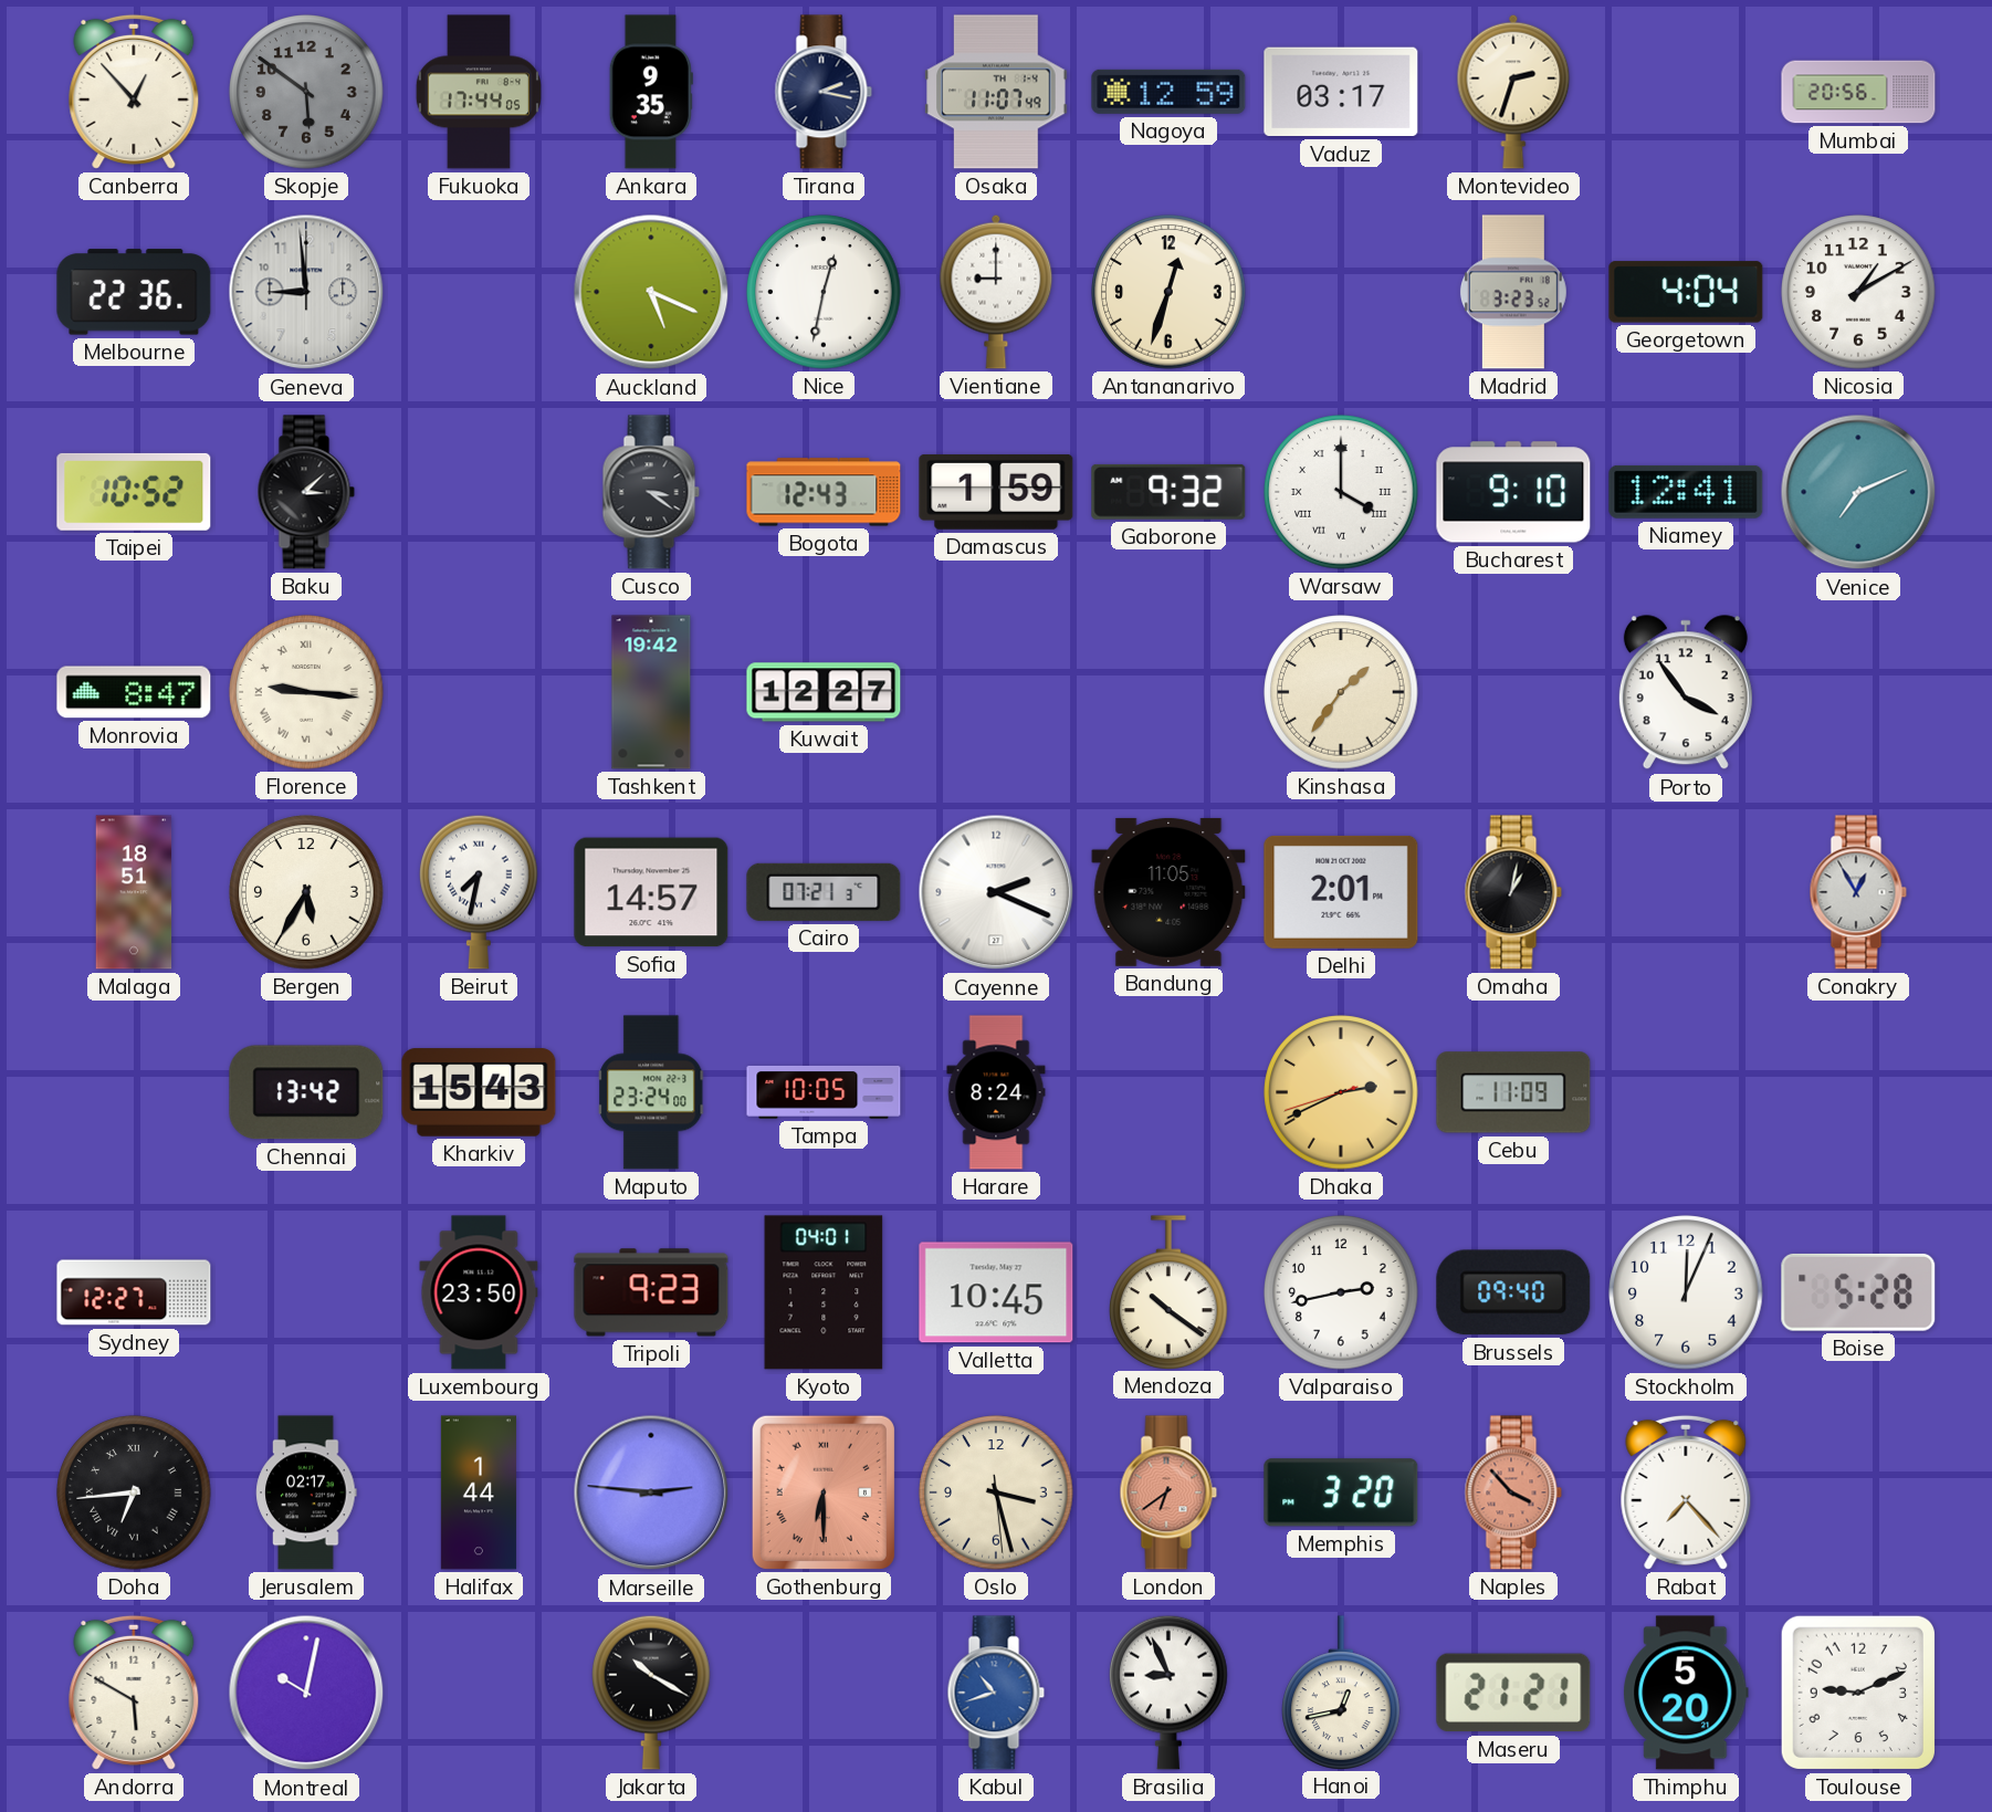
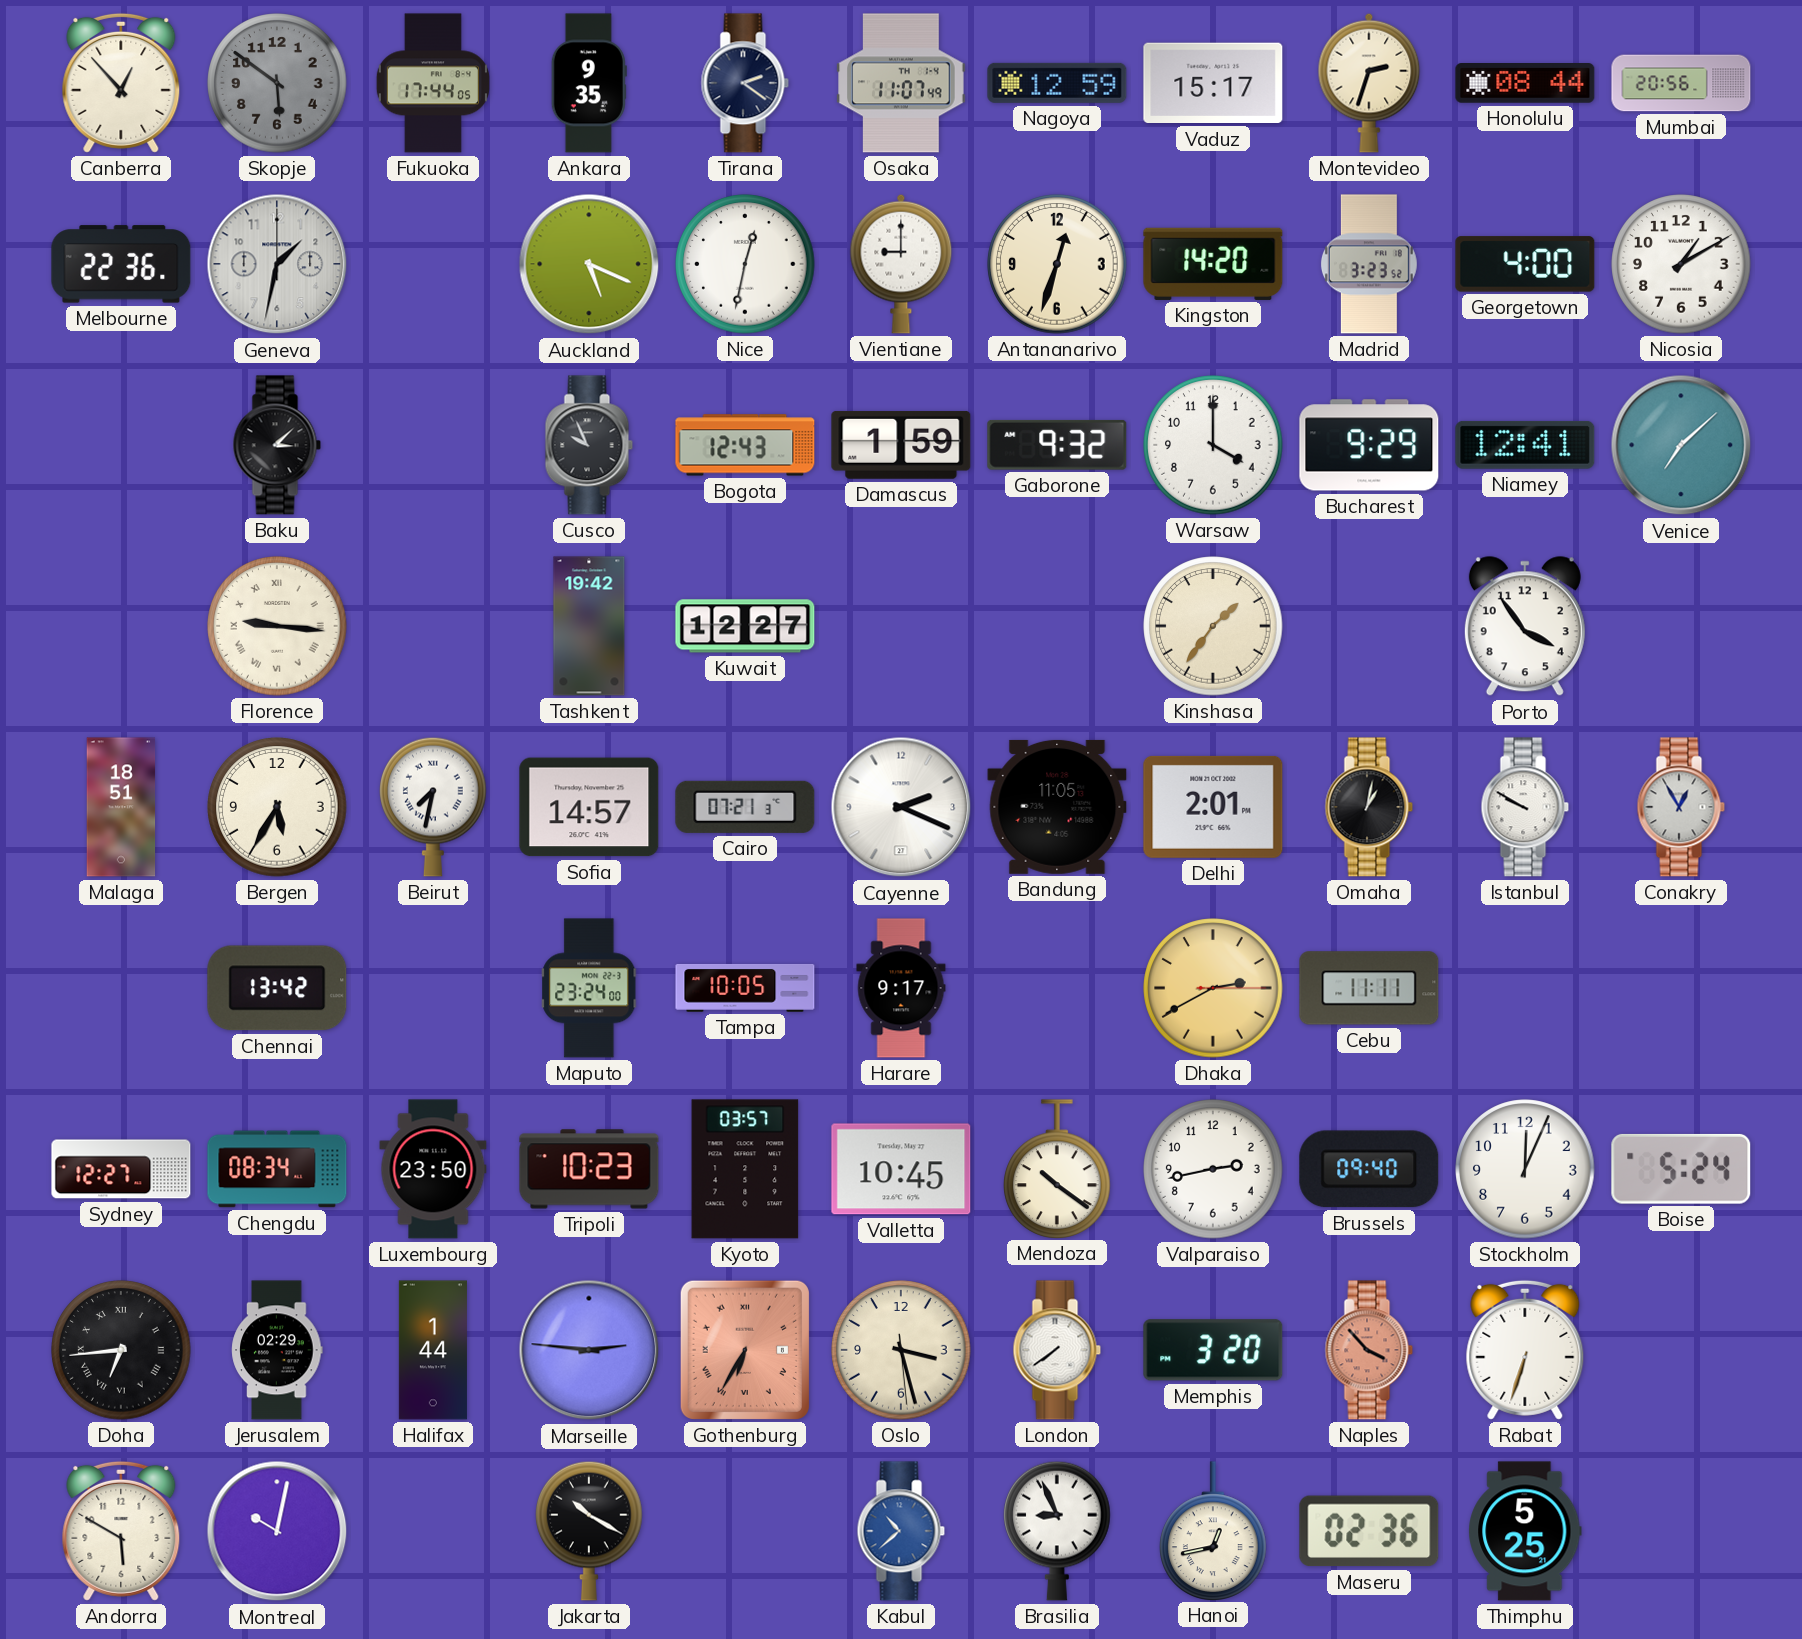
Tirana: 2:17 -> 2:21
Vaduz: 03:17 -> 15:17
Honolulu: none -> 08:44
Geneva: 8:59 -> 1:32
Kingston: none -> 14:20
Georgetown: 4:04 -> 4:00
Taipei: 10:52 -> none
Cusco: 3:21 -> 9:56
Warsaw numerals: Roman -> Arabic
Bucharest: 9:10 -> 9:29
Venice: 7:11 -> 7:08
Monrovia: 8:47 -> none
Istanbul: none -> 9:50
Kharkiv: 15:43 -> none
Harare: 8:24 -> 9:17
Dhaka: 2:40:42 -> 2:40:15
Cebu: 11:09 -> 11:11
Chengdu: none -> 08:34
Tripoli: 9:23 -> 10:23
Kyoto: 04:01 -> 03:57
Boise: 5:28 -> 5:24
Jerusalem: 02:17 -> 02:29
Gothenburg: 6:30 -> 6:35
London: 6:39 -> 7:39
London dial: salmon -> white
Rabat: 7:23 -> 6:33
Kabul: 10:42 -> 10:38
Maseru: 21:21 -> 02:36
Thimphu: 5:20 -> 5:25
Toulouse: 9:11 -> none
